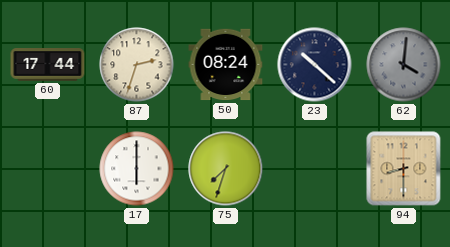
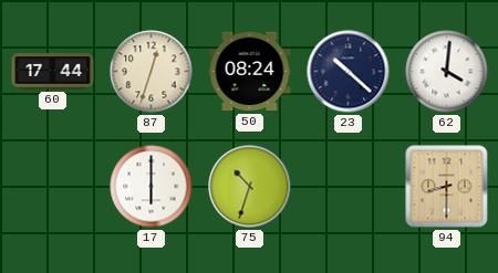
87: 2:33 -> 12:33
62 dial: grey -> white
75: 7:33 -> 10:33
